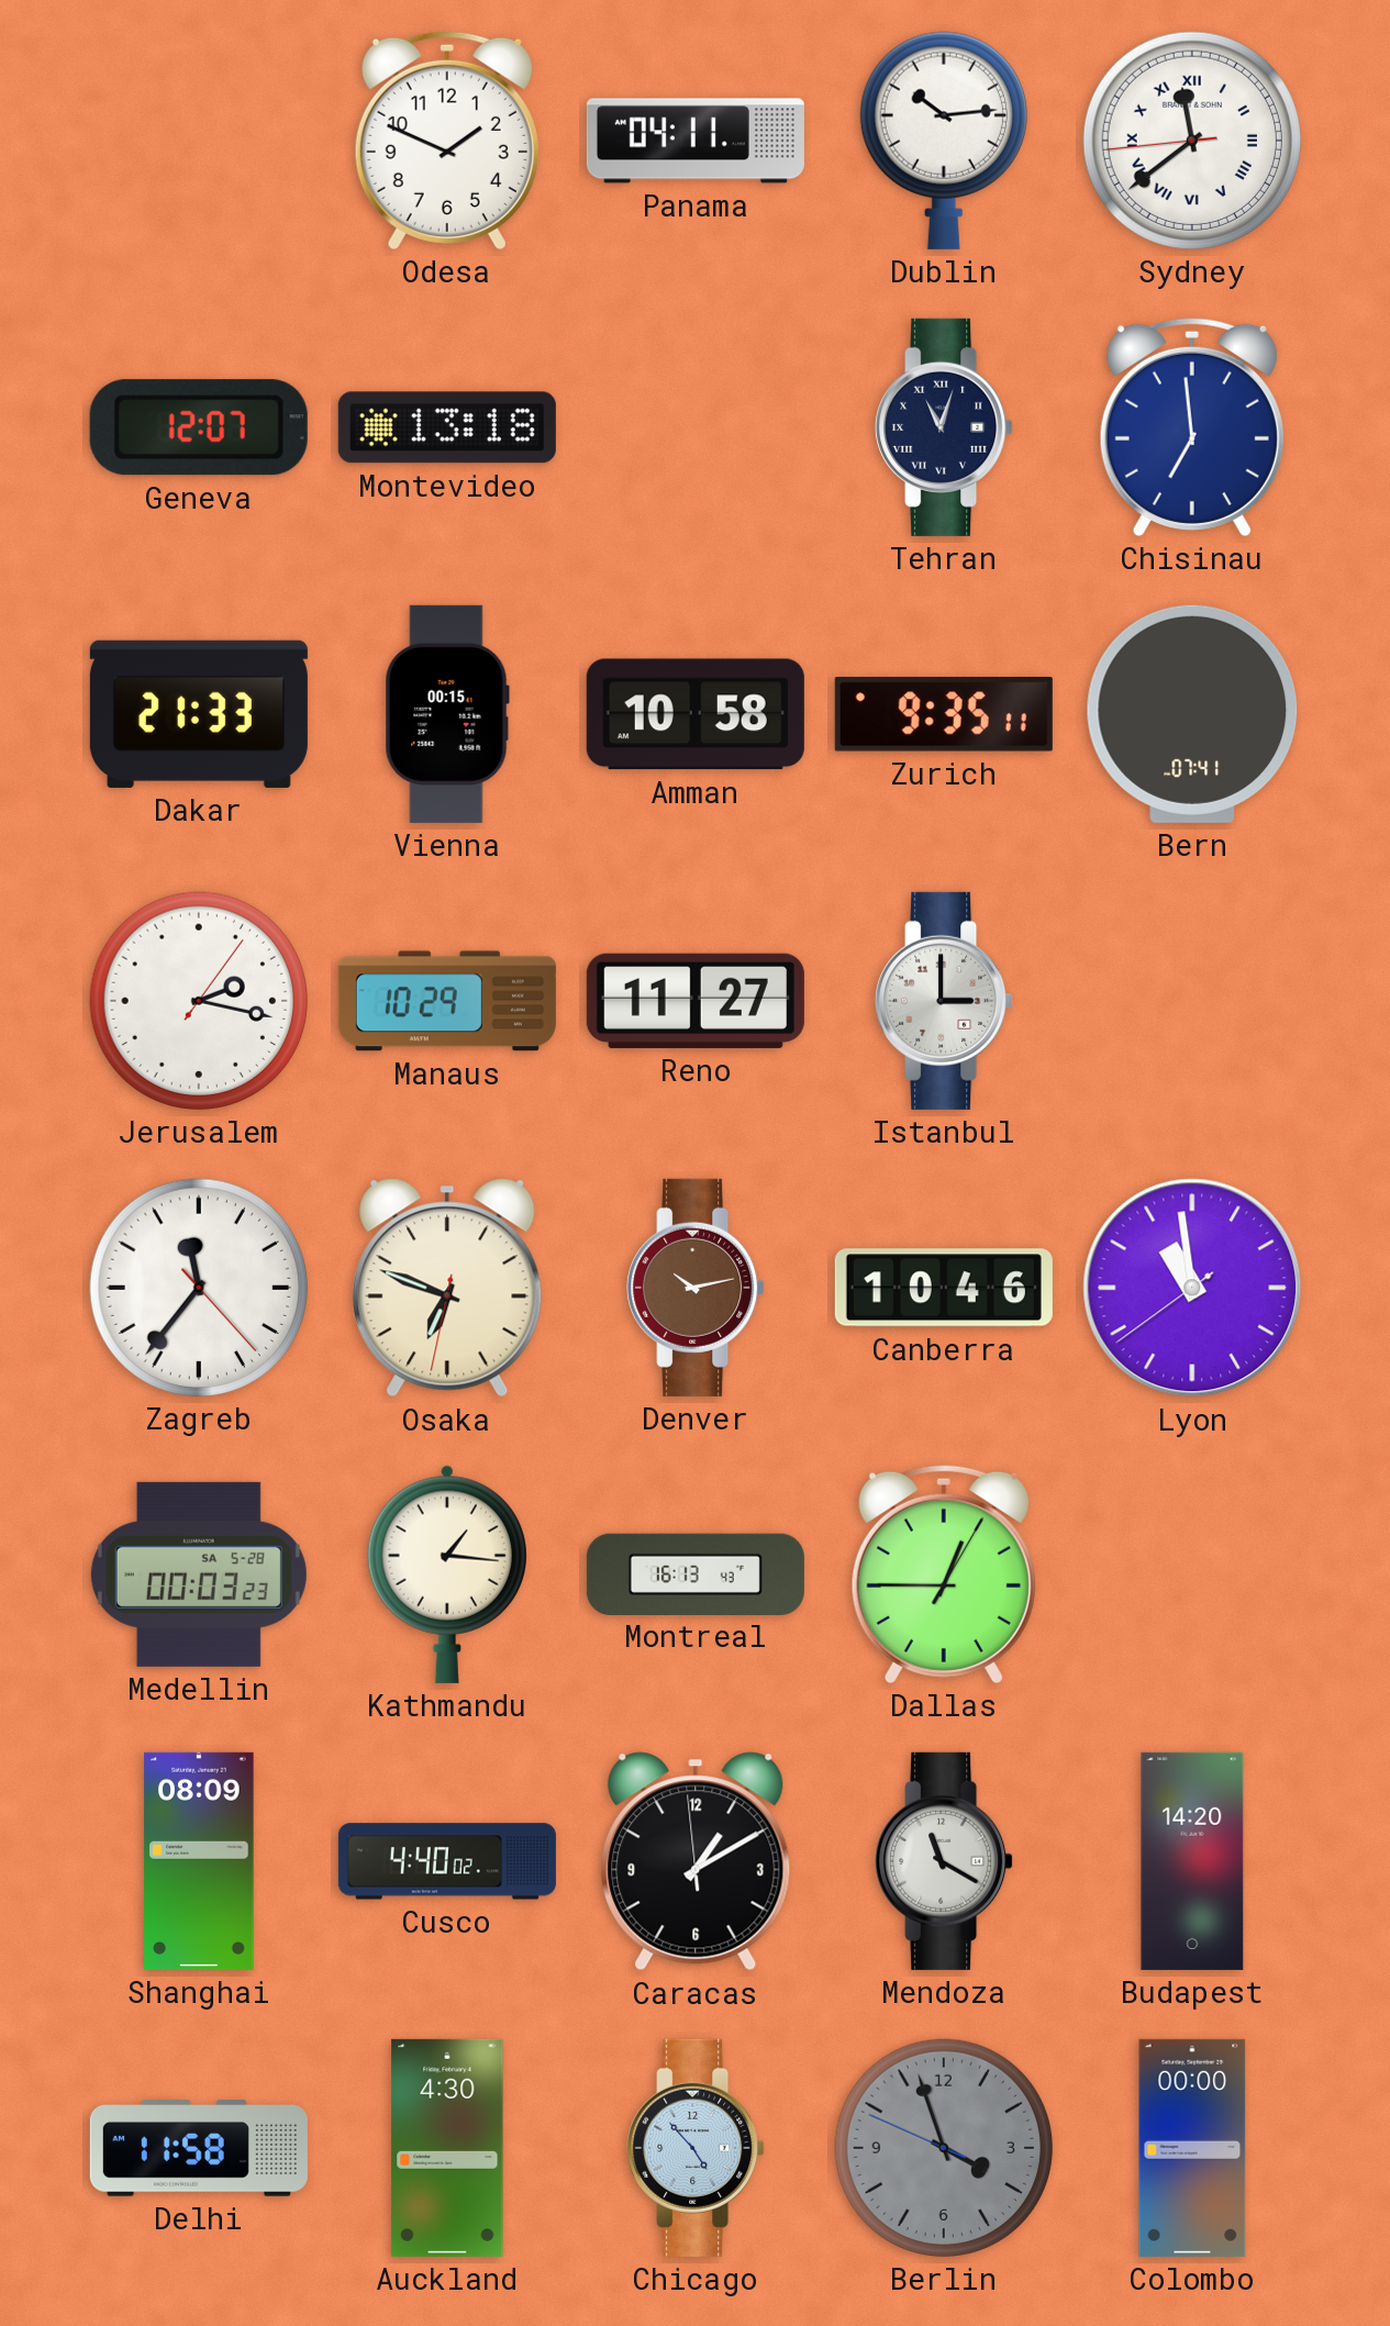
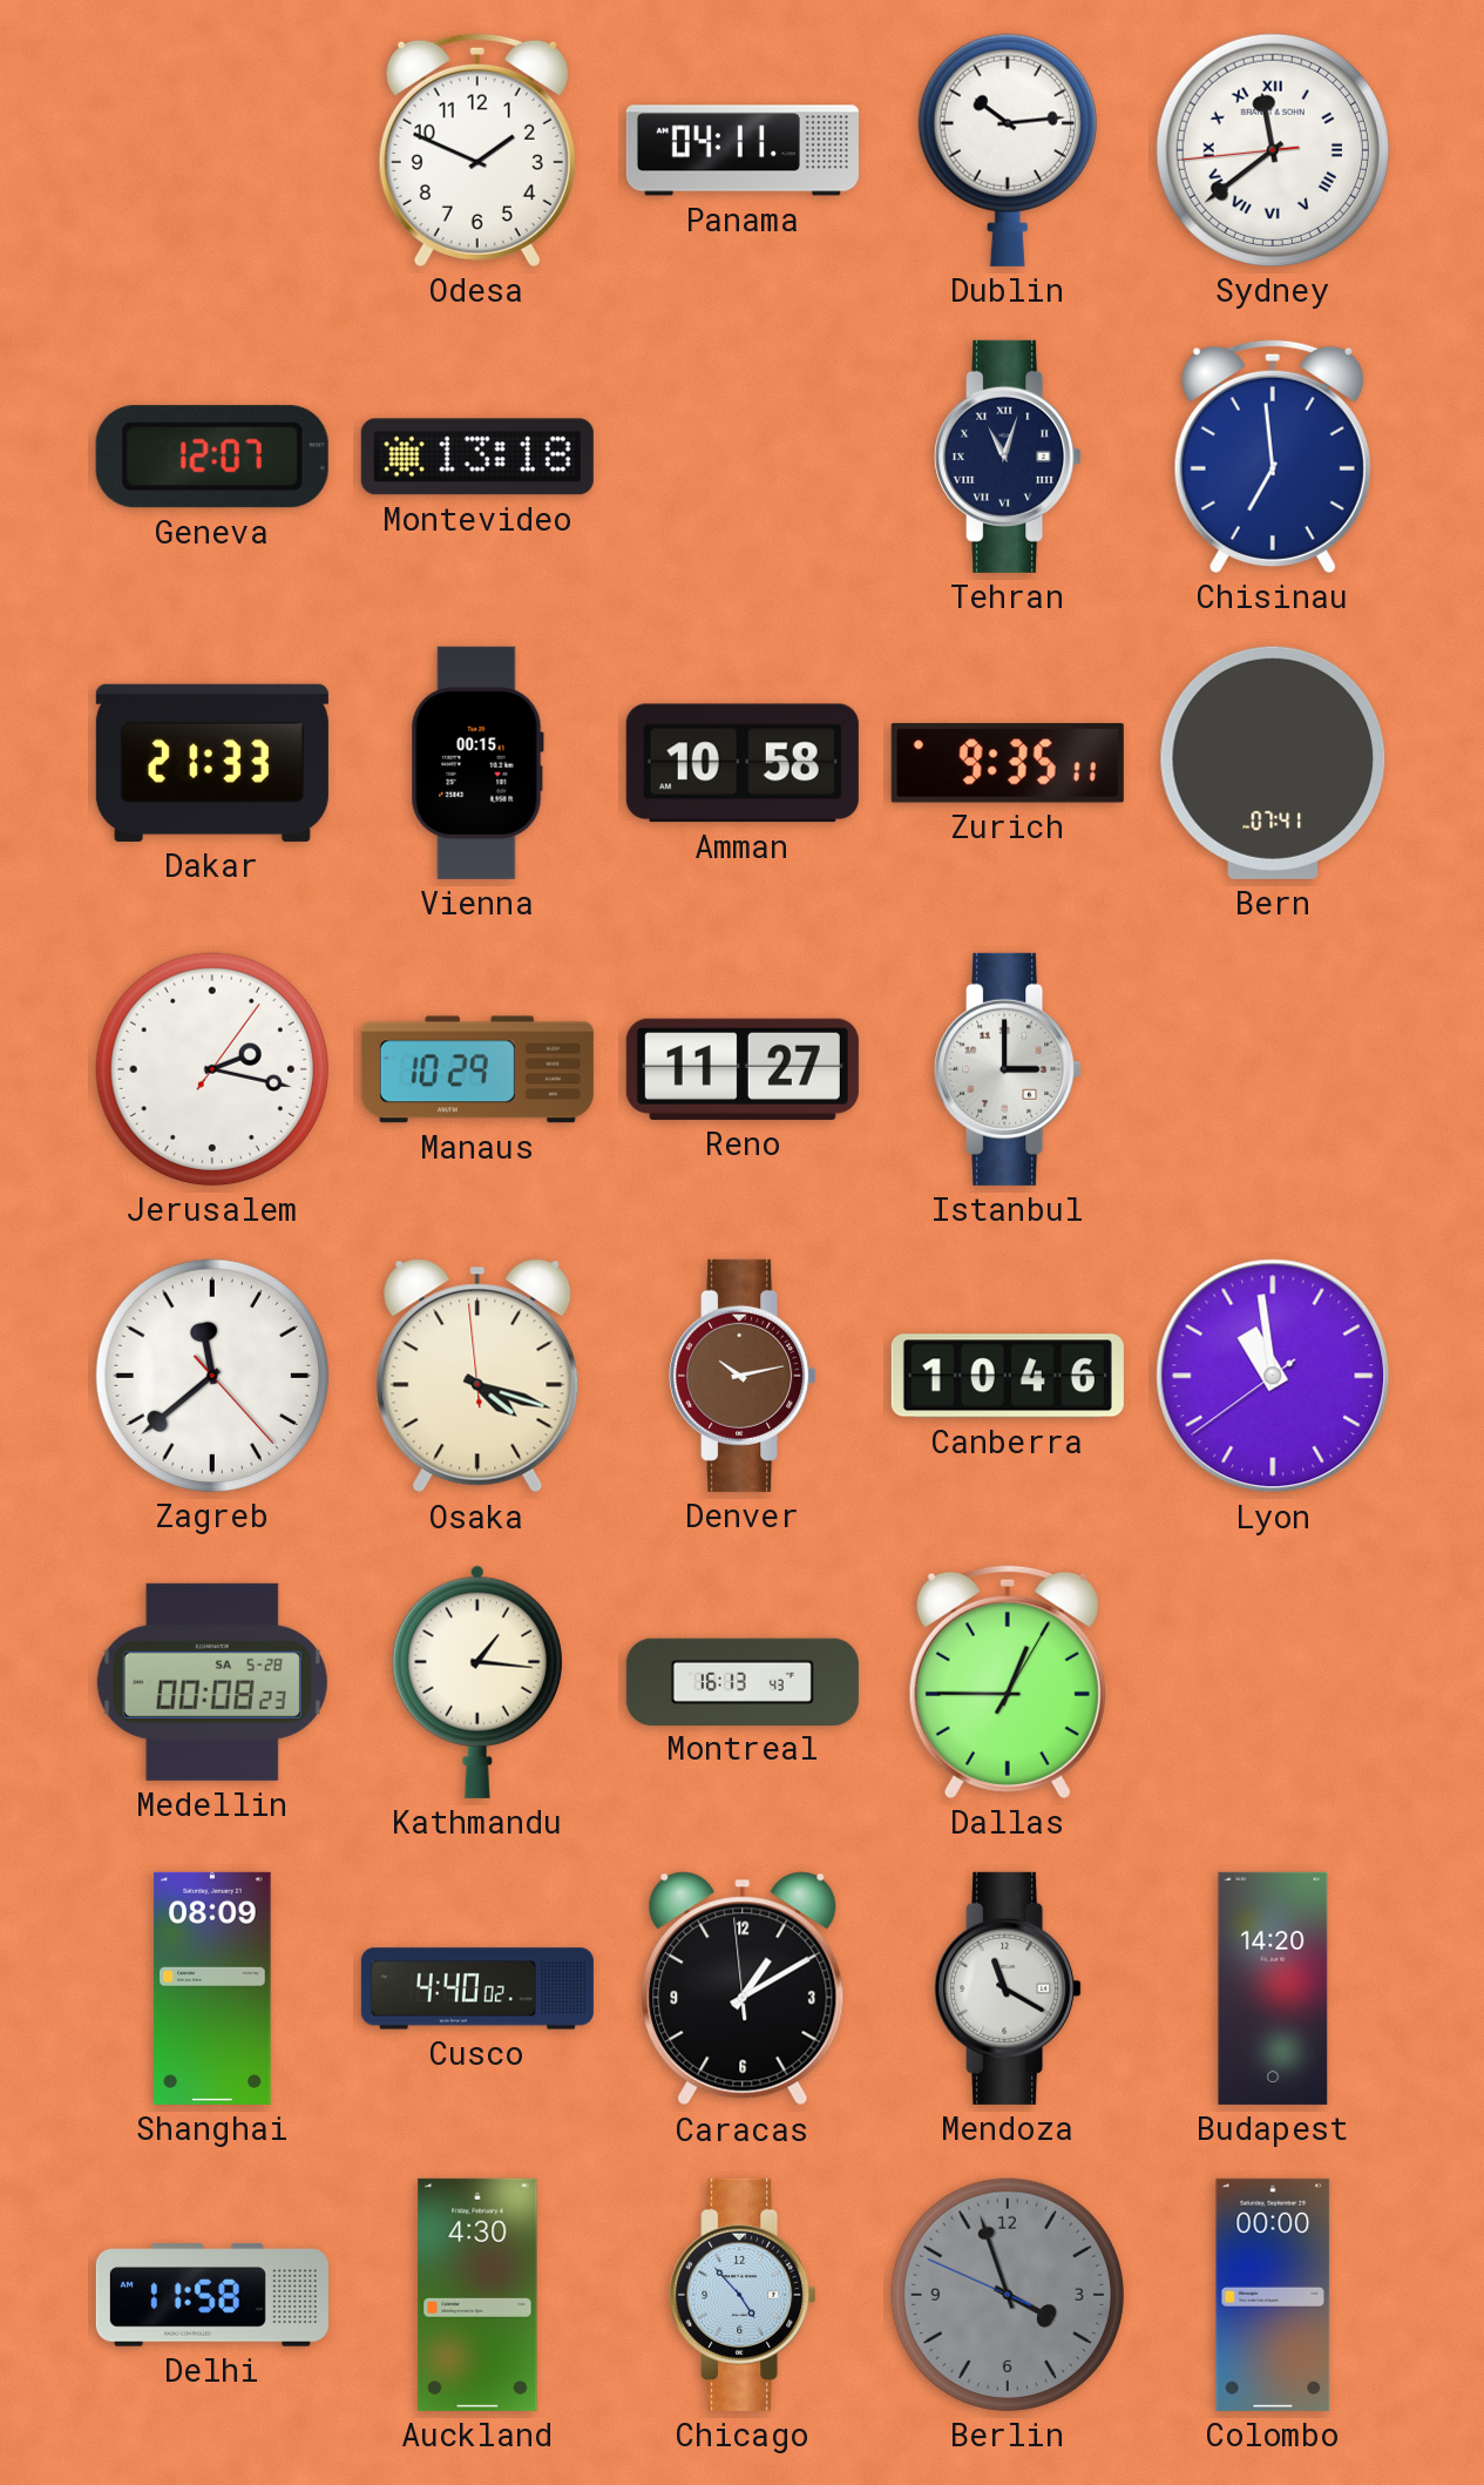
Zagreb: 11:36 -> 11:38
Osaka: 6:48 -> 4:17
Medellin: 00:03 -> 00:08
